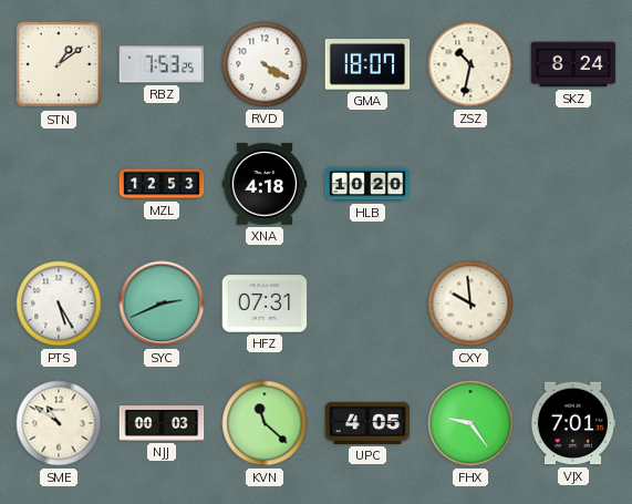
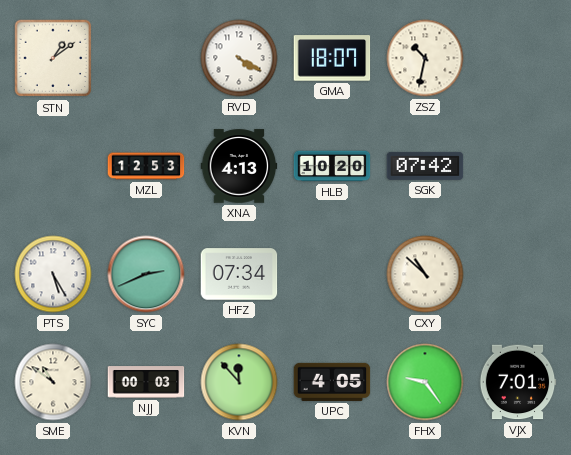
RBZ: 7:53 -> none
SKZ: 8:24 -> none
XNA: 4:18 -> 4:13
SGK: none -> 07:42
HFZ: 07:31 -> 07:34
CXY: 9:59 -> 10:52
KVN: 11:22 -> 11:53
